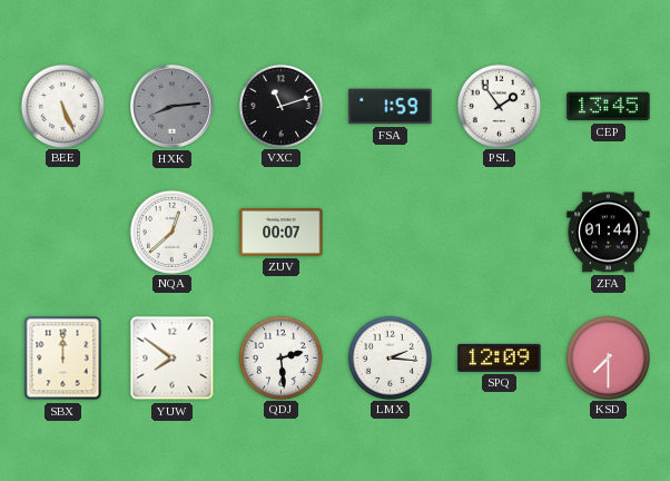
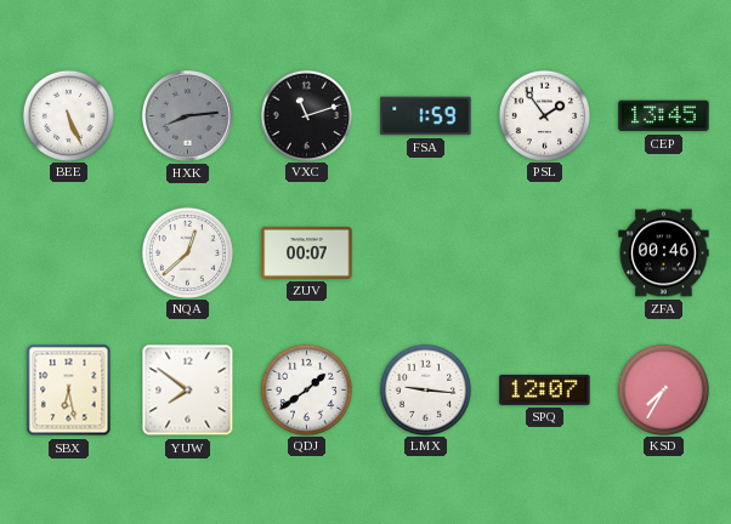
ZFA: 01:44 -> 00:46
SBX: 12:00 -> 6:28
QDJ: 2:29 -> 1:39
LMX: 2:16 -> 9:16
SPQ: 12:09 -> 12:07
KSD: 7:30 -> 7:35
